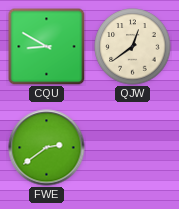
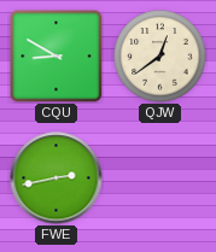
FWE: 2:39 -> 2:43
